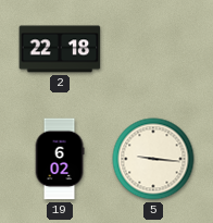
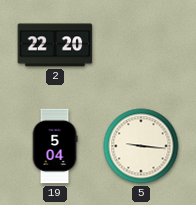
2: 22:18 -> 22:20
19: 6:02 -> 5:04
